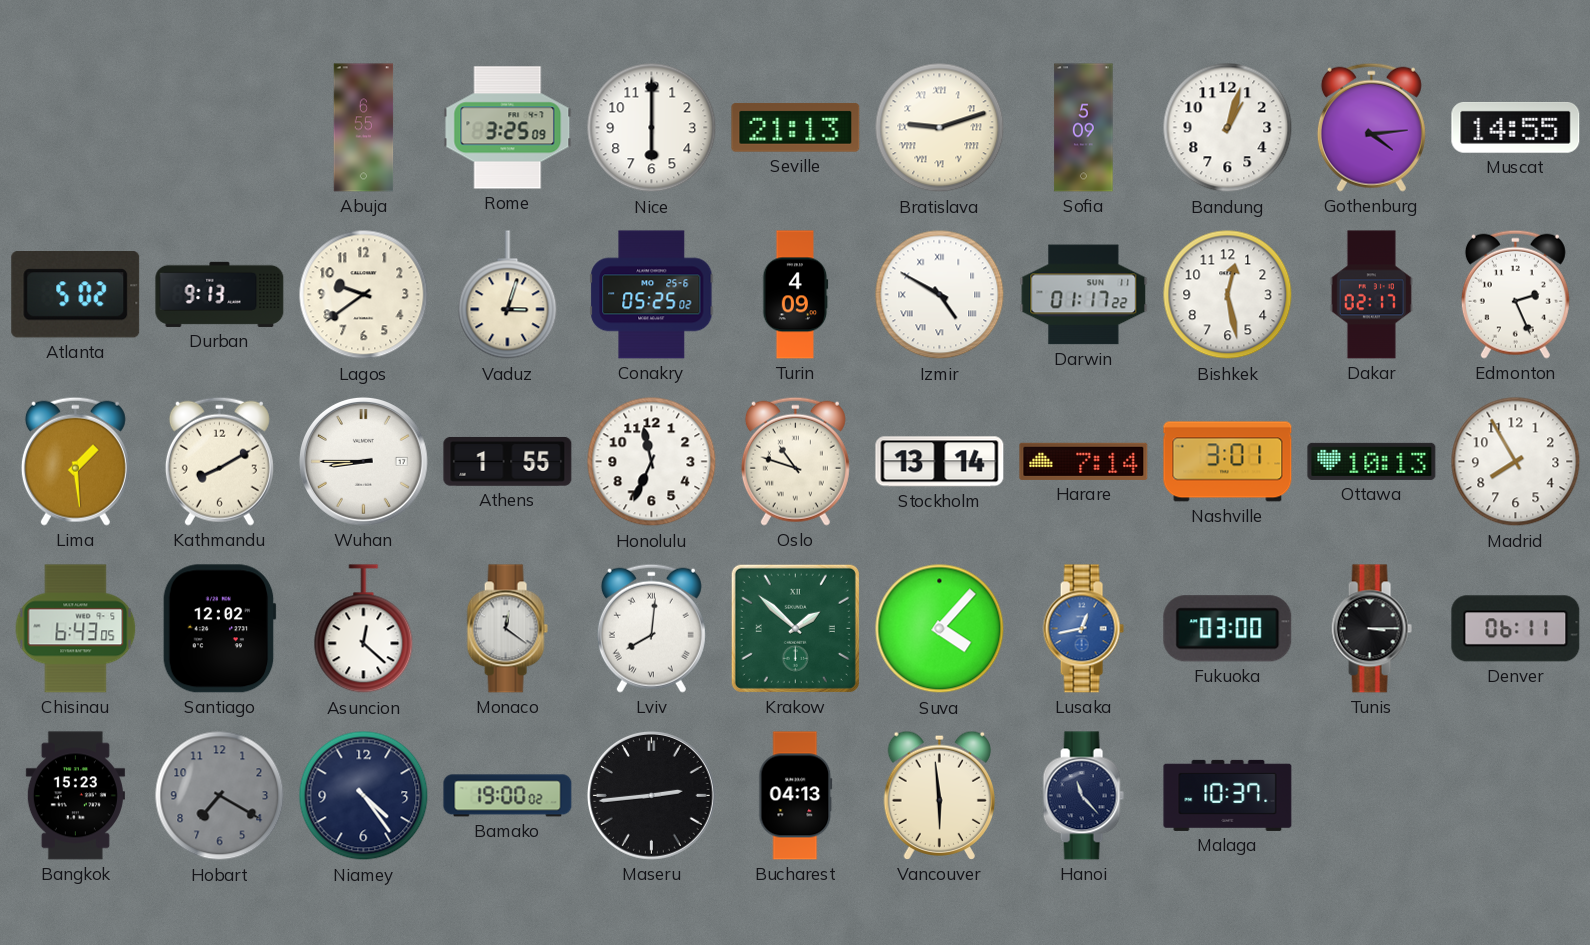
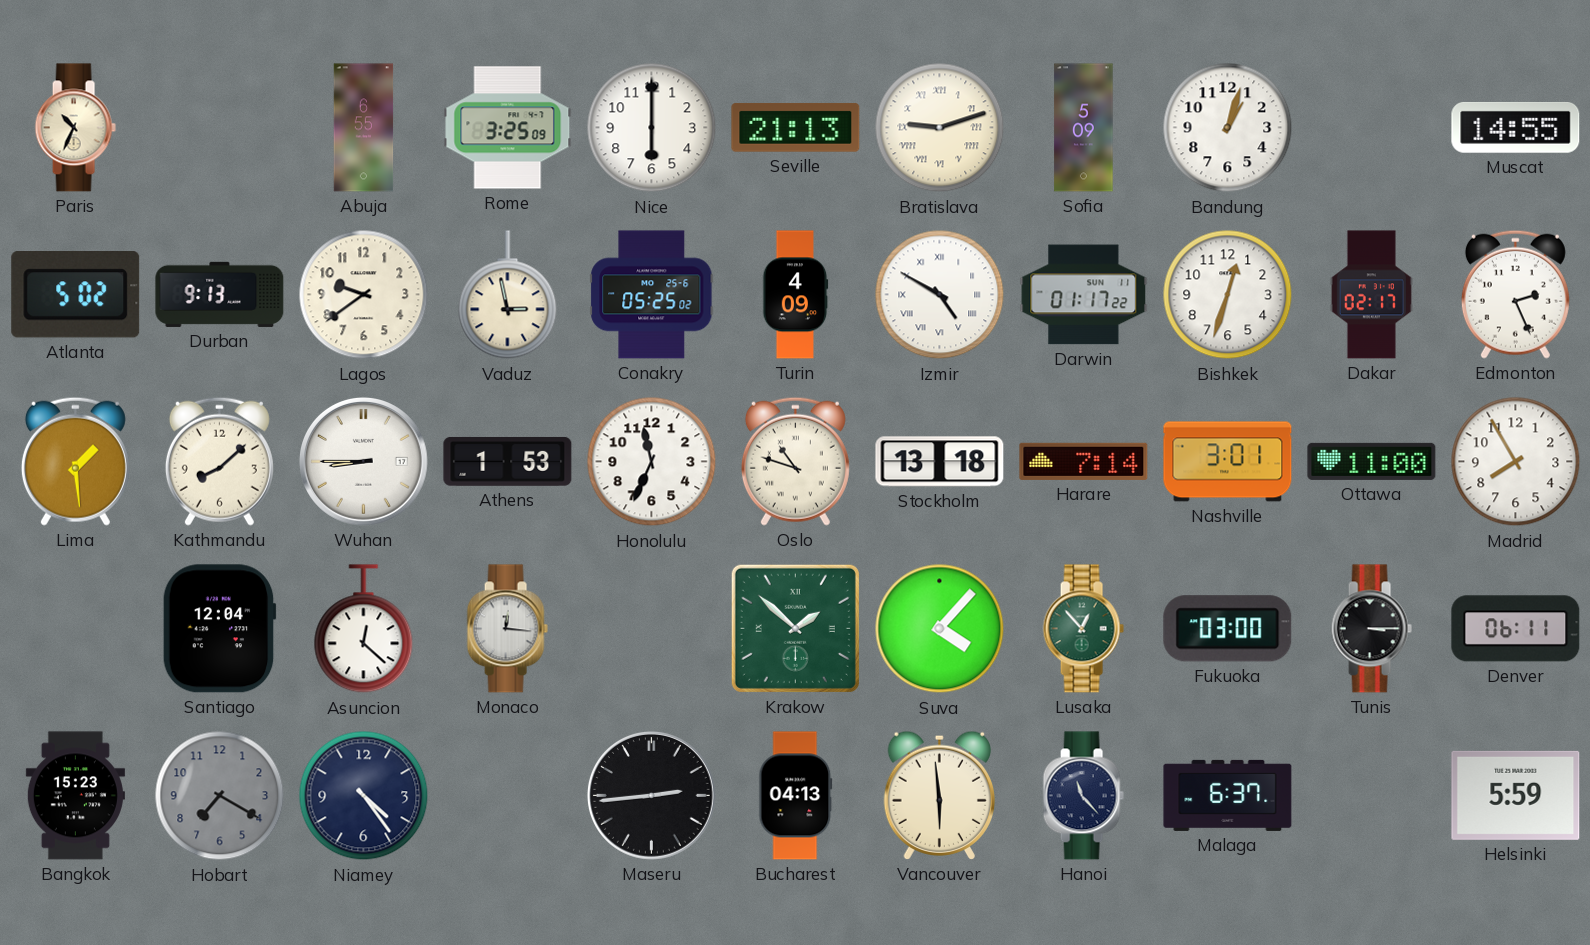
Paris: none -> 10:34
Gothenburg: 4:14 -> none
Vaduz: 3:03 -> 2:58
Bishkek: 12:28 -> 12:33
Kathmandu: 8:10 -> 8:08
Athens: 1:55 -> 1:53
Stockholm: 13:14 -> 13:18
Ottawa: 10:13 -> 11:00
Chisinau: 6:43 -> none
Santiago: 12:02 -> 12:04
Monaco: 12:21 -> 12:16
Lviv: 8:01 -> none
Lusaka: 12:43 -> 12:53
Lusaka dial: blue -> green
Bamako: 19:00 -> none
Malaga: 10:37 -> 6:37
Helsinki: none -> 5:59
